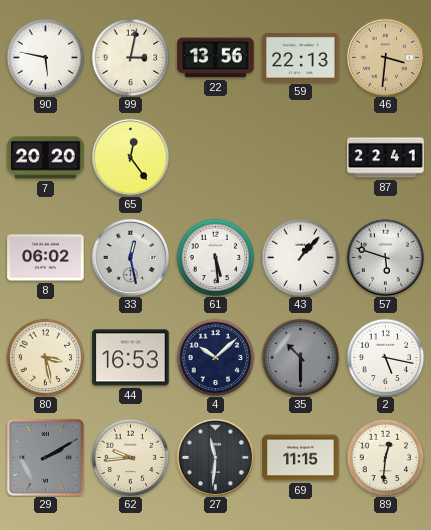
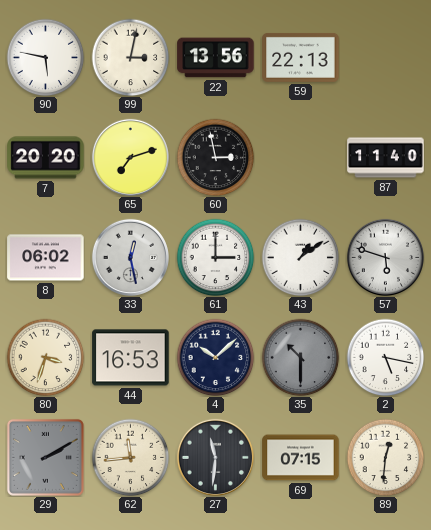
46: 3:31 -> none
65: 12:24 -> 7:12
60: none -> 2:58
87: 22:41 -> 11:40
61: 5:29 -> 3:00
43: 1:07 -> 1:09
80: 3:28 -> 3:33
62: 9:44 -> 11:44
69: 11:15 -> 07:15
